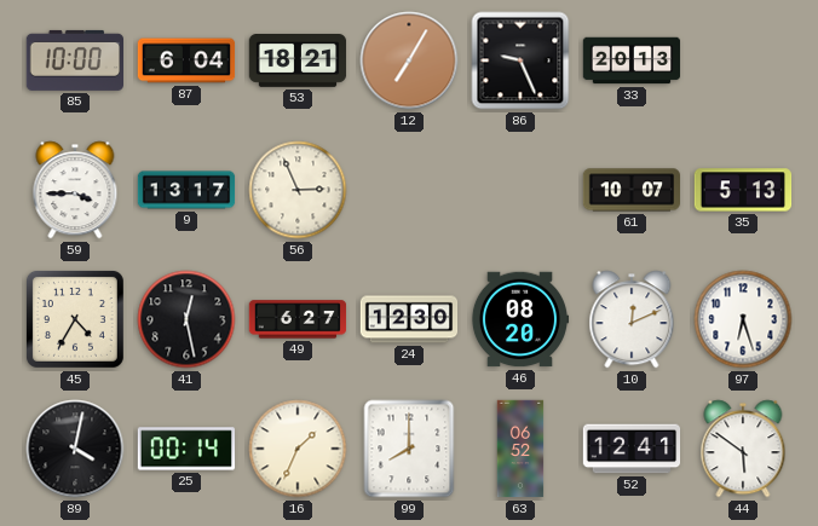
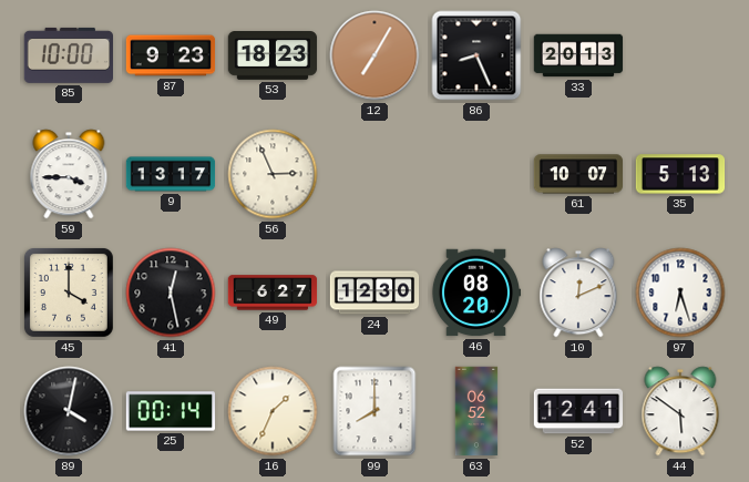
87: 6:04 -> 9:23
53: 18:21 -> 18:23
86: 9:26 -> 8:26
45: 4:35 -> 4:00
